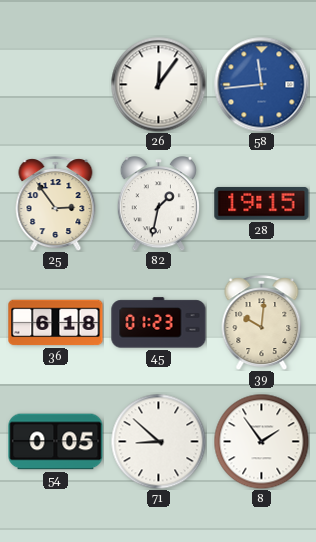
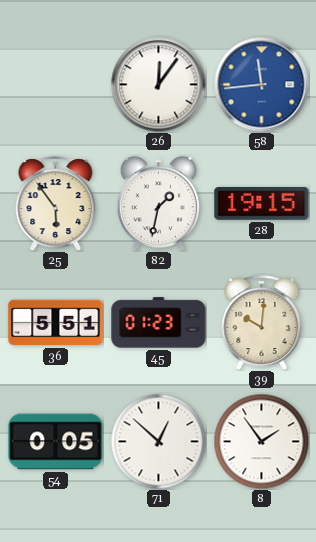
25: 2:54 -> 5:54
36: 6:18 -> 5:51
71: 8:52 -> 12:52
